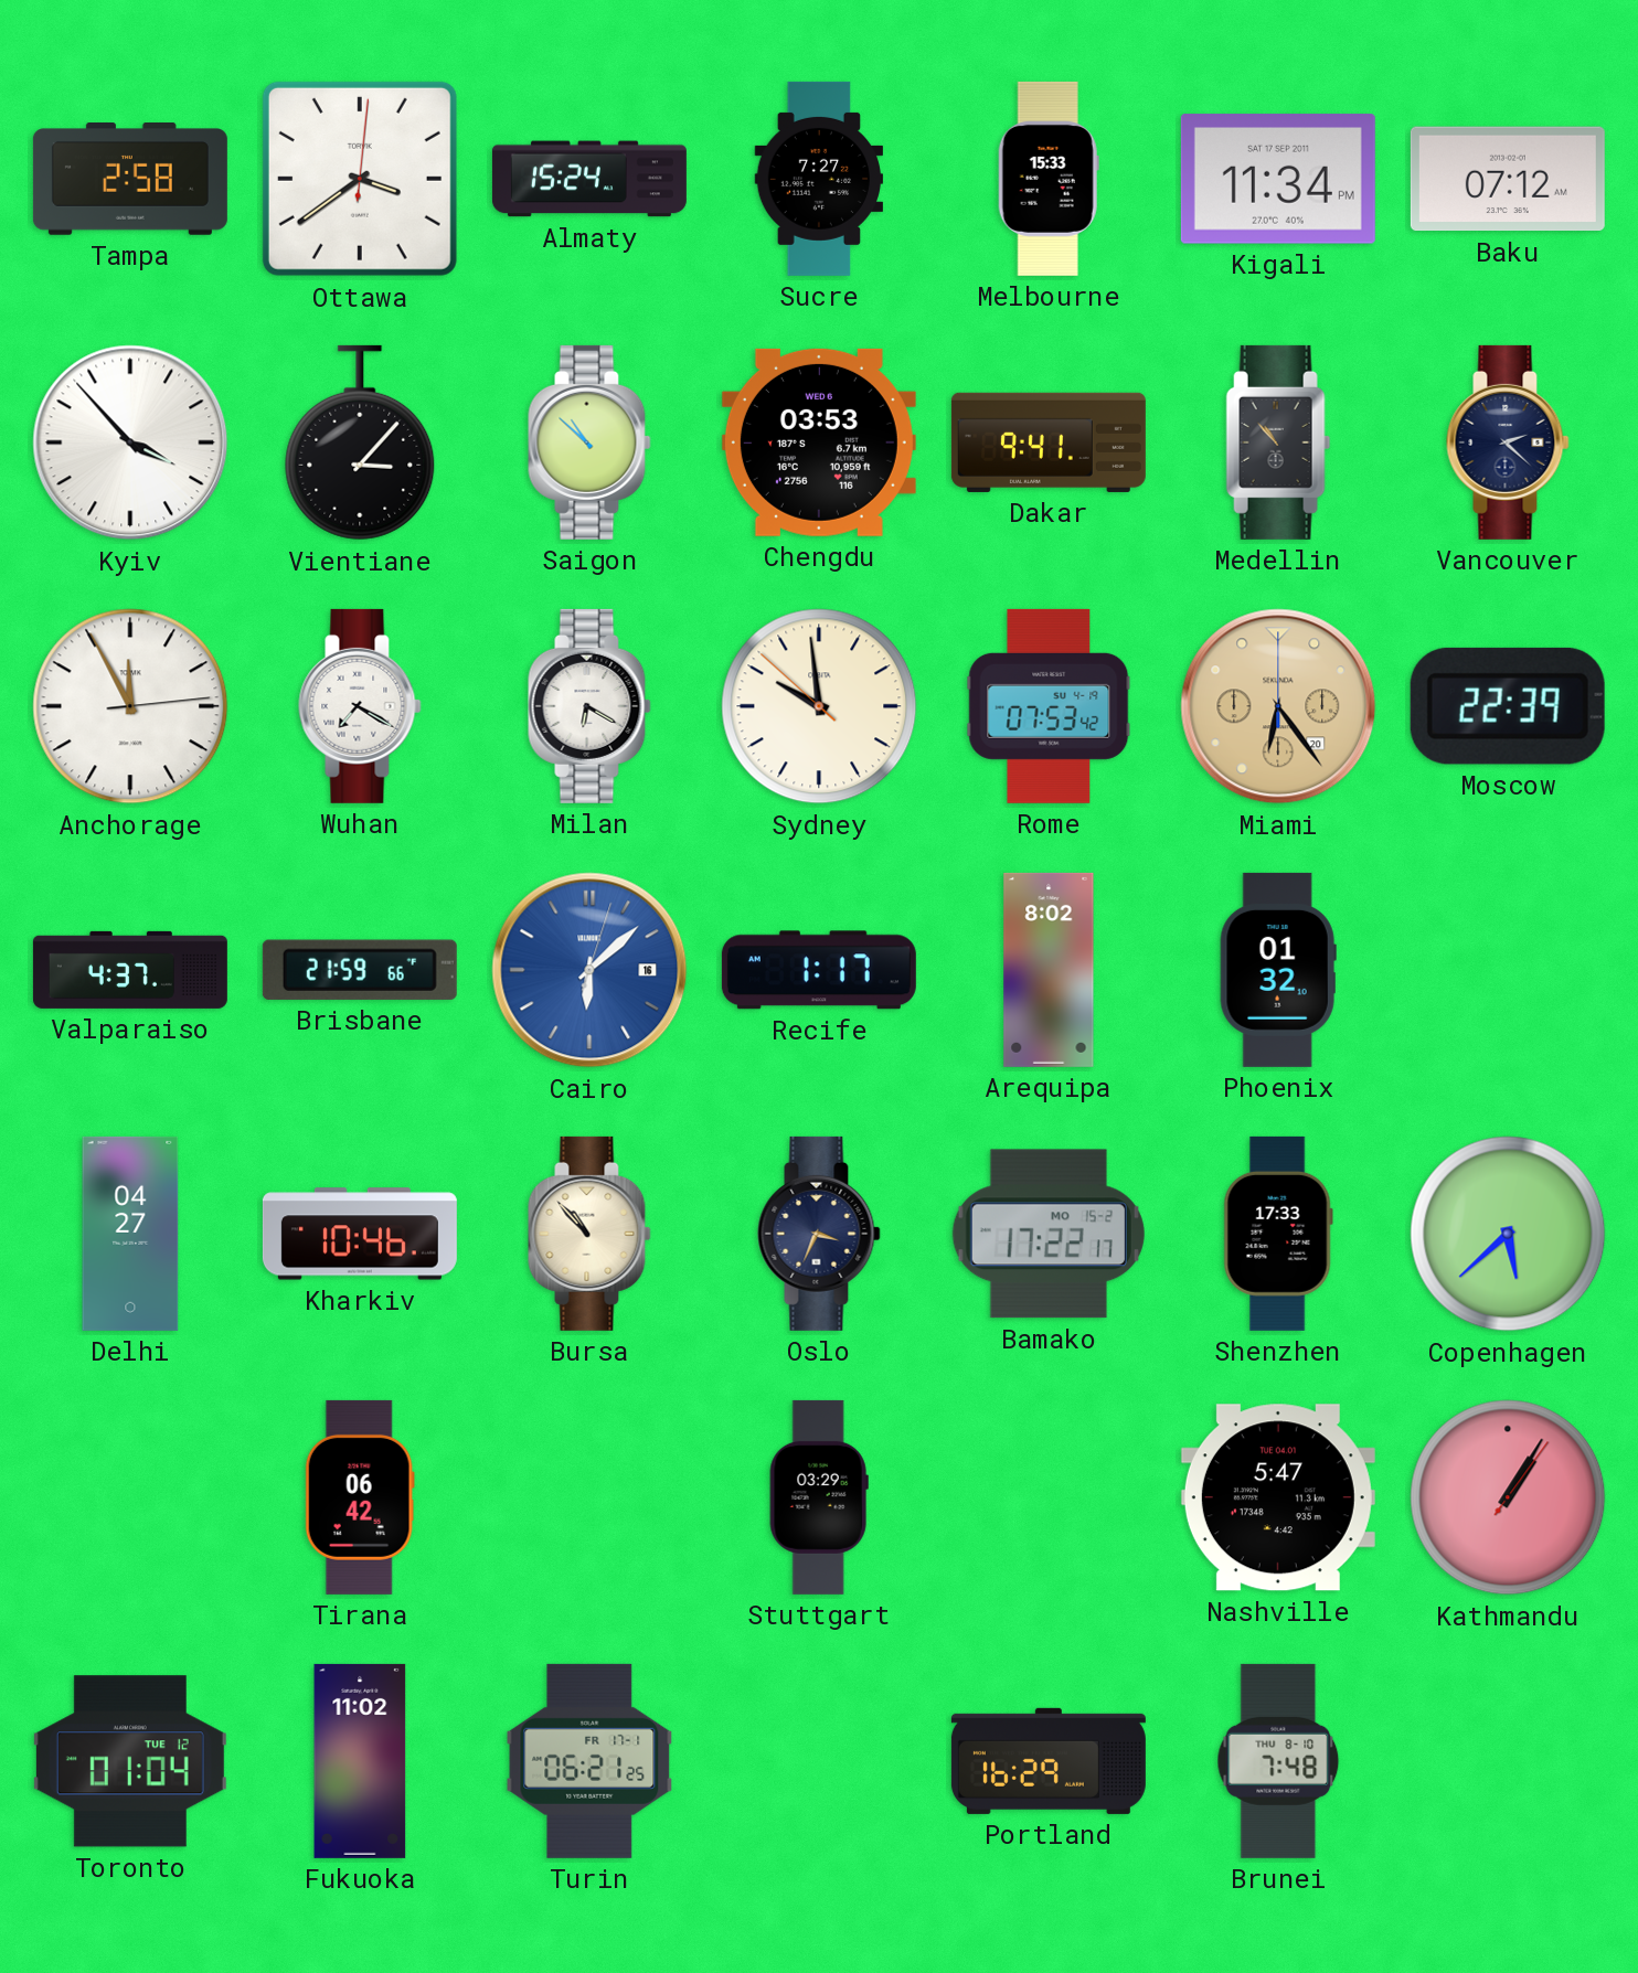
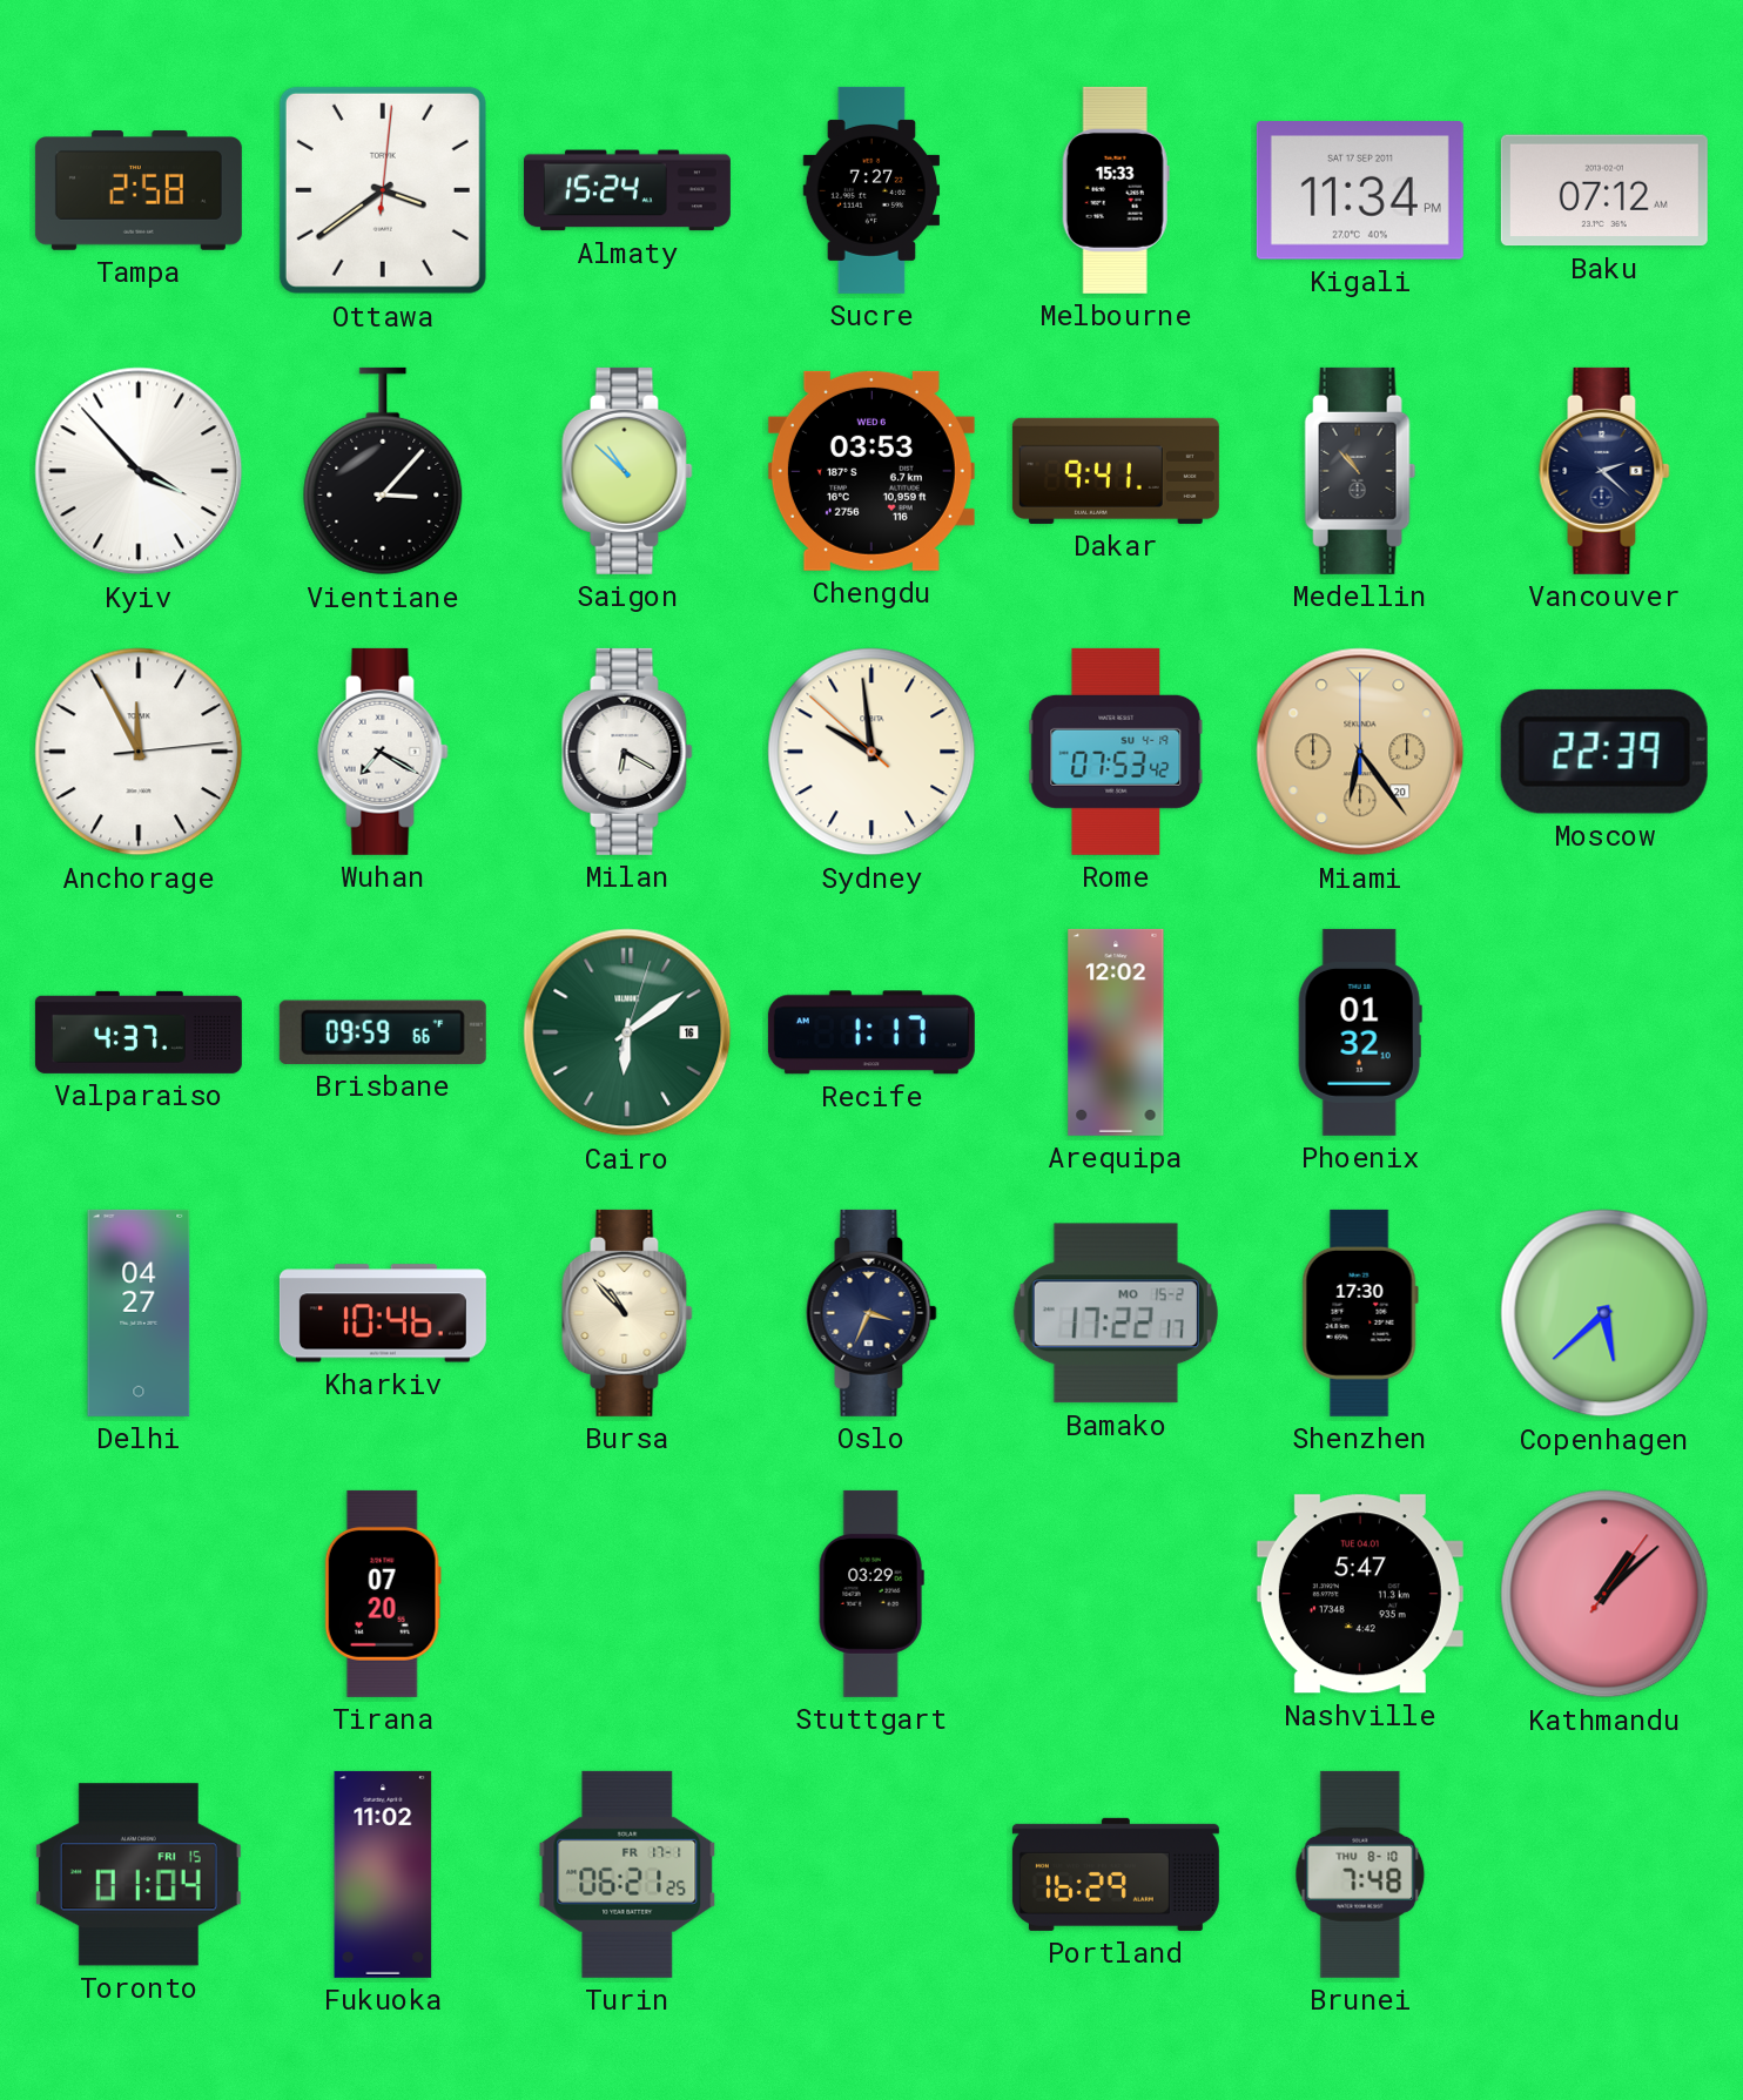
Brisbane: 21:59 -> 09:59
Cairo: 6:08 -> 6:09
Cairo dial: blue -> green
Arequipa: 8:02 -> 12:02
Shenzhen: 17:33 -> 17:30
Tirana: 06:42 -> 07:20
Kathmandu: 1:05 -> 1:08
Toronto date: TUE 12 -> FRI 15
